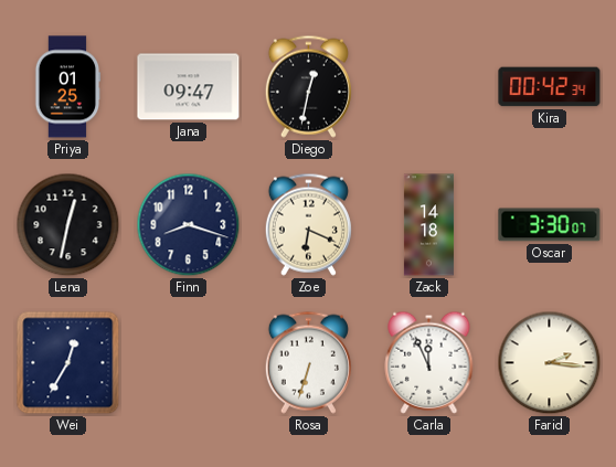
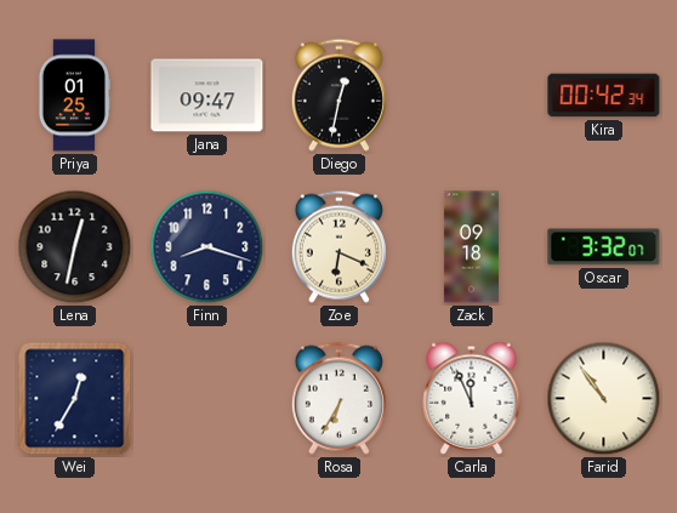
Zack: 14:18 -> 09:18
Oscar: 3:30 -> 3:32
Rosa: 6:33 -> 6:35
Farid: 2:16 -> 10:54
